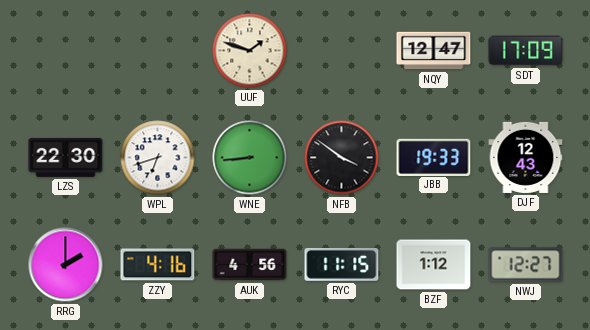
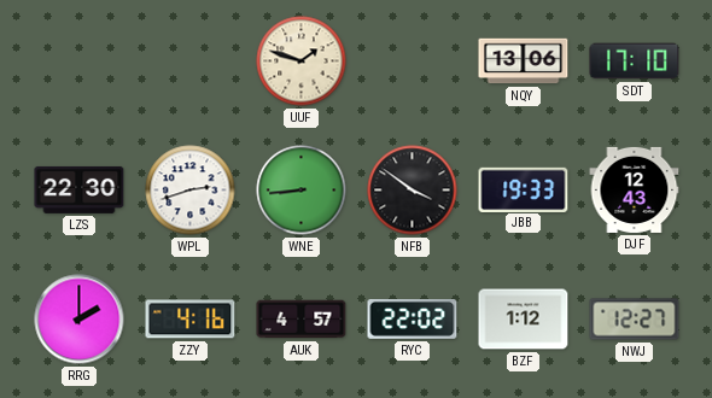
NQY: 12:47 -> 13:06
SDT: 17:09 -> 17:10
WPL: 6:42 -> 2:42
AUK: 4:56 -> 4:57
RYC: 11:15 -> 22:02
